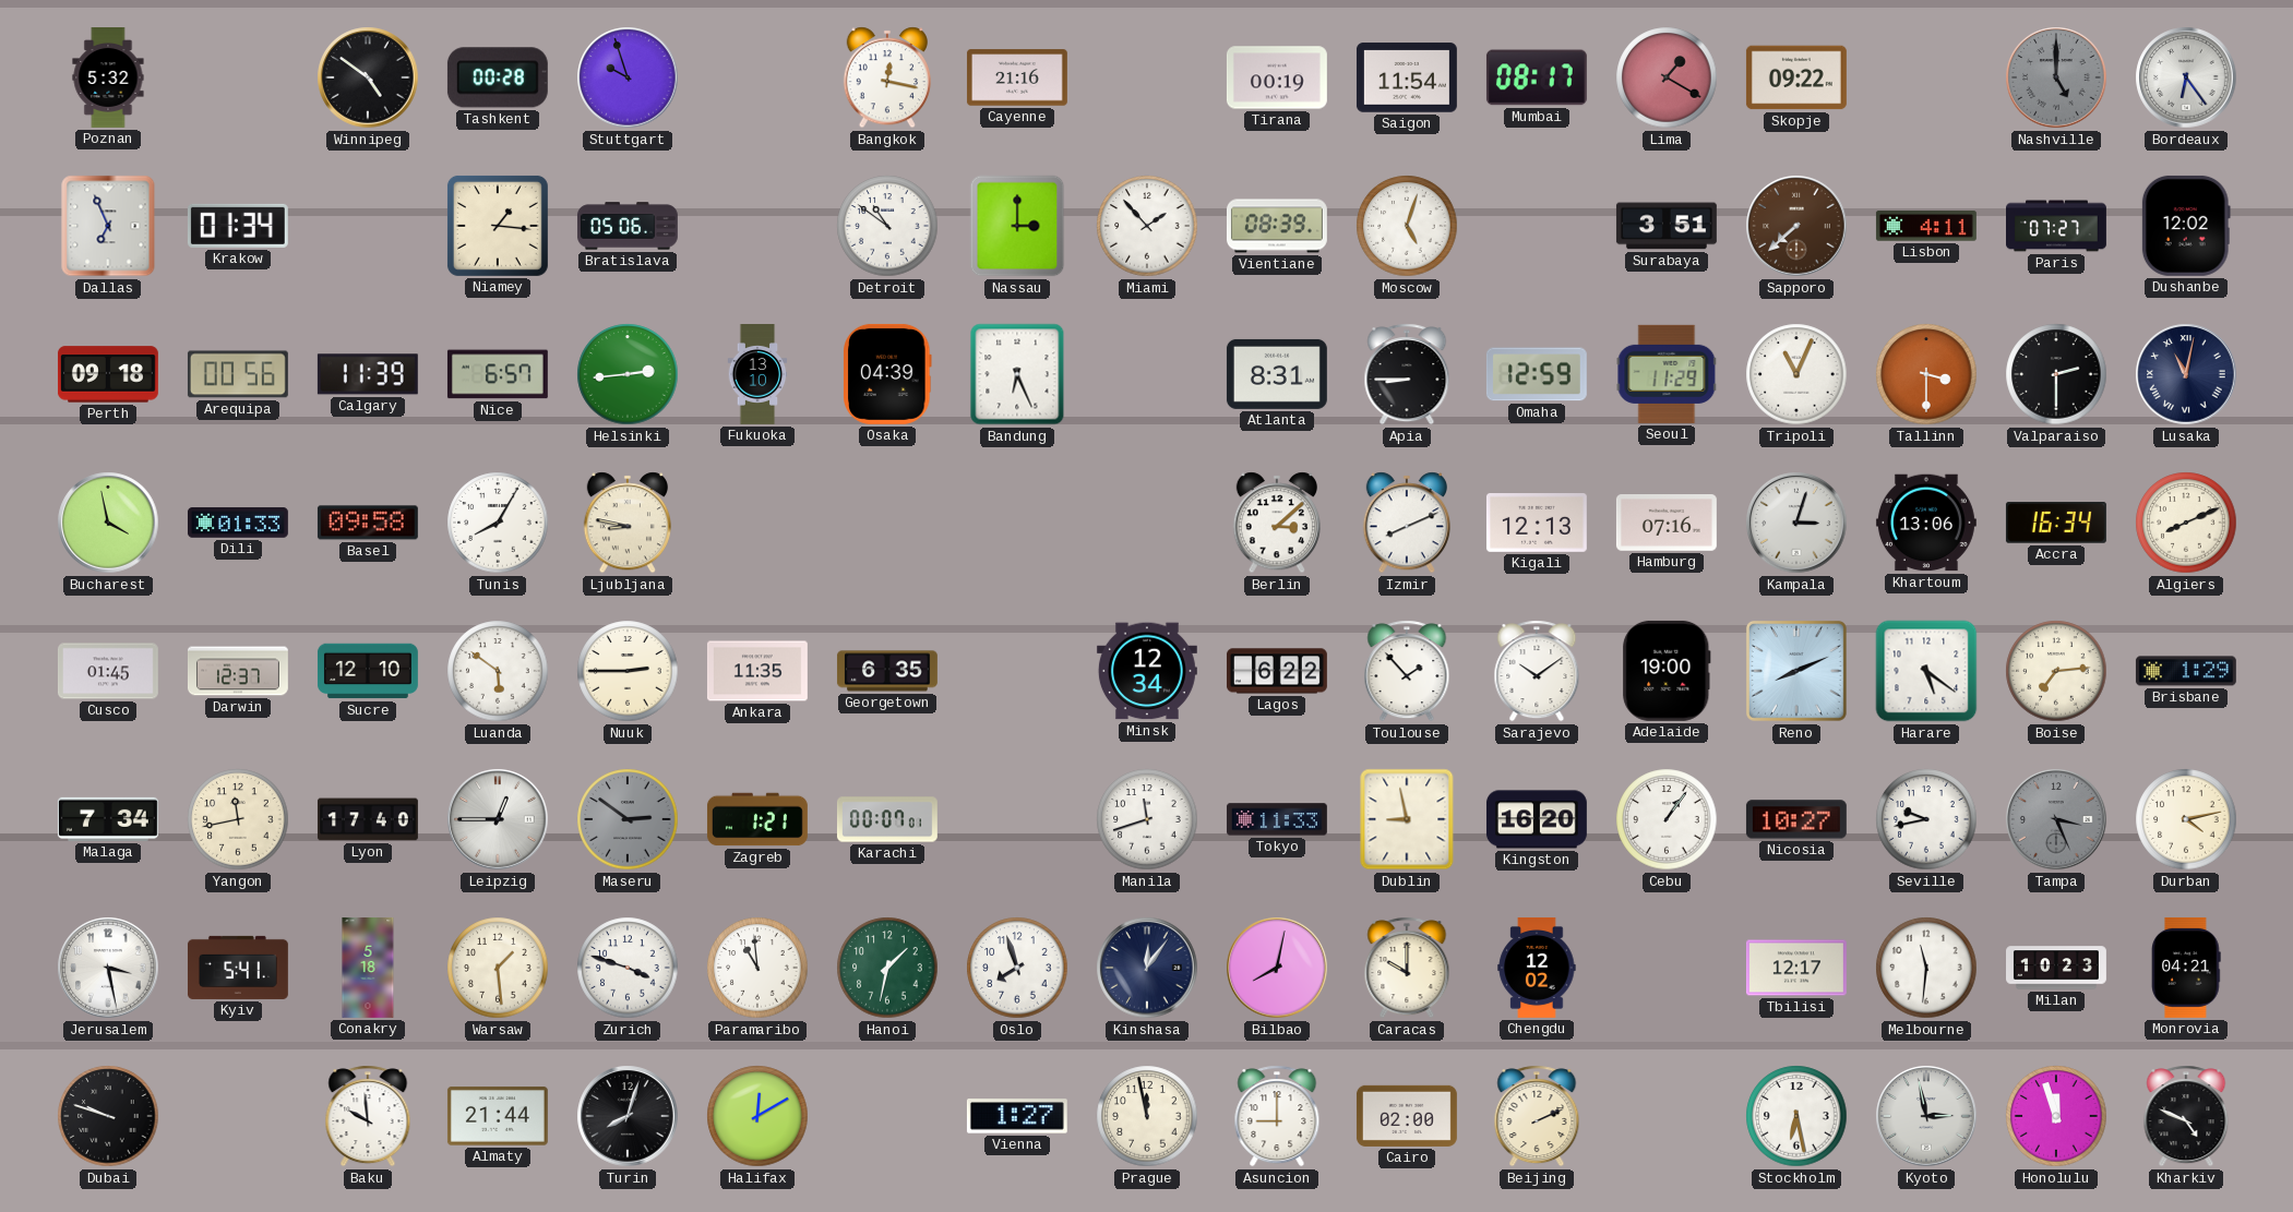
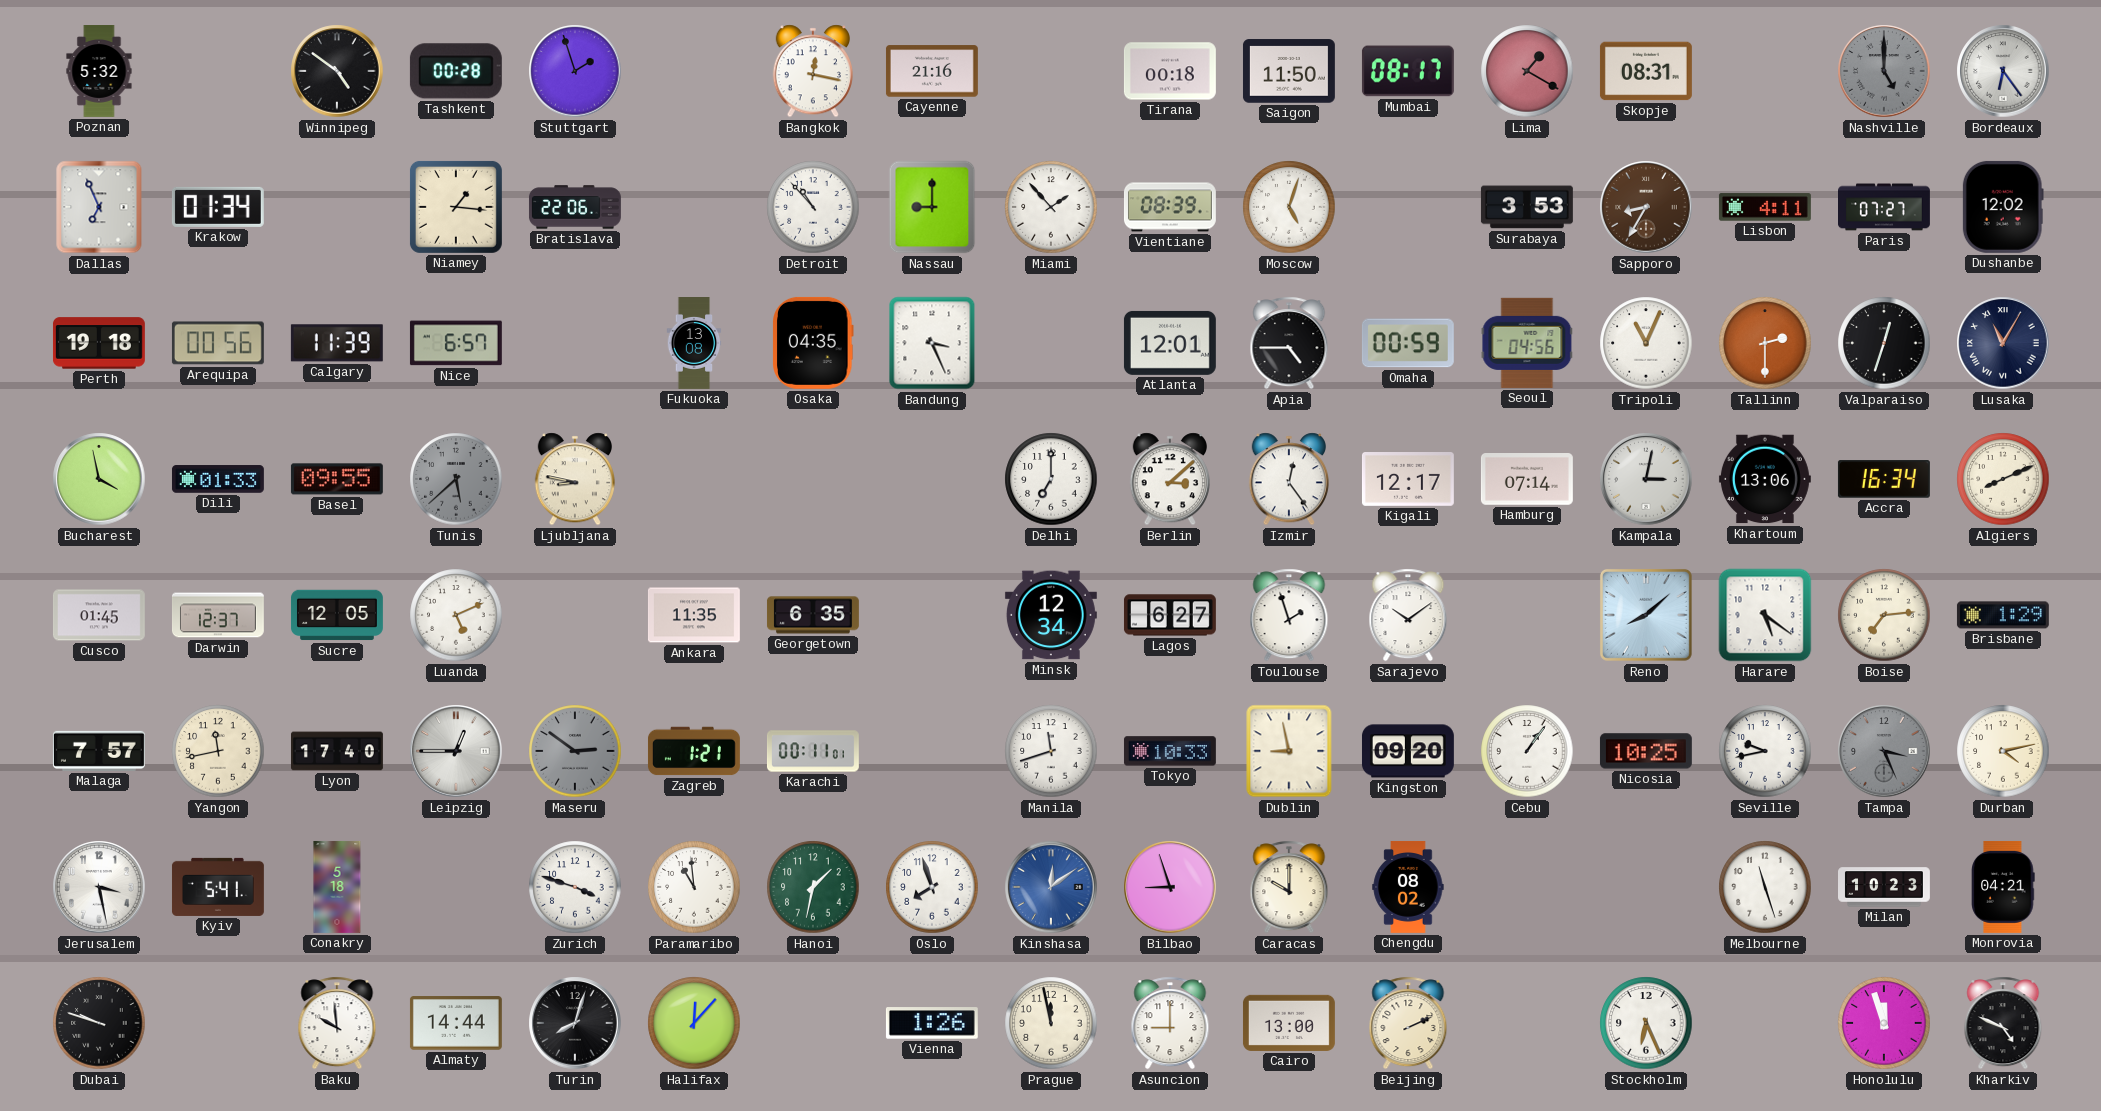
Stuttgart: 9:57 -> 1:57
Tirana: 00:19 -> 00:18
Saigon: 11:54 -> 11:50
Skopje: 09:22 -> 08:31
Bratislava: 05:06 -> 22:06
Detroit: 10:51 -> 10:53
Nassau: 3:00 -> 9:00
Surabaya: 3:51 -> 3:53
Sapporo: 7:38 -> 8:35
Perth: 09:18 -> 19:18
Helsinki: 2:44 -> none
Fukuoka: 13:10 -> 13:08
Osaka: 04:39 -> 04:35
Bandung: 6:26 -> 3:26
Atlanta: 8:31 -> 12:01
Apia: 8:45 -> 4:45
Omaha: 12:59 -> 00:59
Seoul: 11:29 -> 04:56
Tallinn: 3:30 -> 2:30
Valparaiso: 2:30 -> 12:33
Lusaka: 11:02 -> 11:05
Basel: 09:58 -> 09:55
Tunis: 8:05 -> 5:38
Tunis dial: white -> grey
Delhi: none -> 7:00
Izmir: 8:11 -> 12:24
Kigali: 12:13 -> 12:17
Hamburg: 07:16 -> 07:14
Kampala: 3:03 -> 3:02
Sucre: 12:10 -> 12:05
Luanda: 5:51 -> 5:11
Nuuk: 2:45 -> none
Lagos: 6:22 -> 6:27
Toulouse: 1:53 -> 1:57
Adelaide: 19:00 -> none
Reno: 8:11 -> 8:08
Malaga: 7:34 -> 7:57
Karachi: 00:07 -> 00:11
Tokyo: 11:33 -> 10:33
Kingston: 16:20 -> 09:20
Nicosia: 10:27 -> 10:25
Warsaw: 1:29 -> none
Kinshasa: 12:06 -> 12:09
Kinshasa dial: navy -> blue
Bilbao: 8:02 -> 8:57
Chengdu: 12:02 -> 08:02
Tbilisi: 12:17 -> none
Melbourne: 11:31 -> 11:27
Almaty: 21:44 -> 14:44
Halifax: 12:10 -> 12:07
Vienna: 1:27 -> 1:26
Cairo: 02:00 -> 13:00
Stockholm: 6:28 -> 6:26
Kyoto: 2:58 -> none
